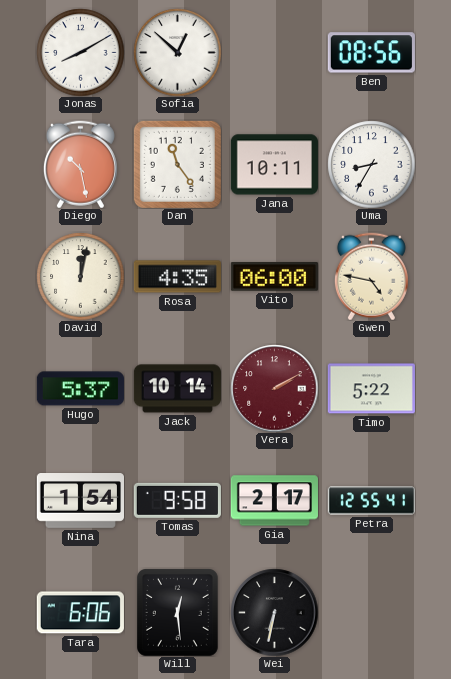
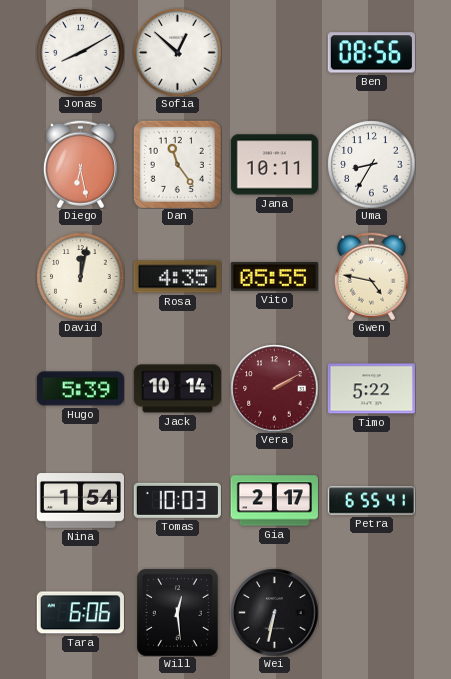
Diego: 10:28 -> 6:28
Vito: 06:00 -> 05:55
Hugo: 5:37 -> 5:39
Tomas: 9:58 -> 10:03
Petra: 12:55 -> 6:55
